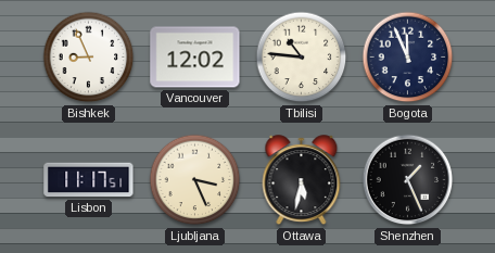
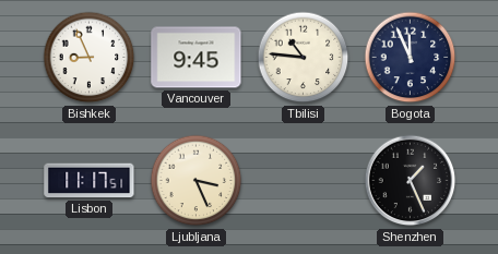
Vancouver: 12:02 -> 9:45
Ottawa: 5:32 -> none
